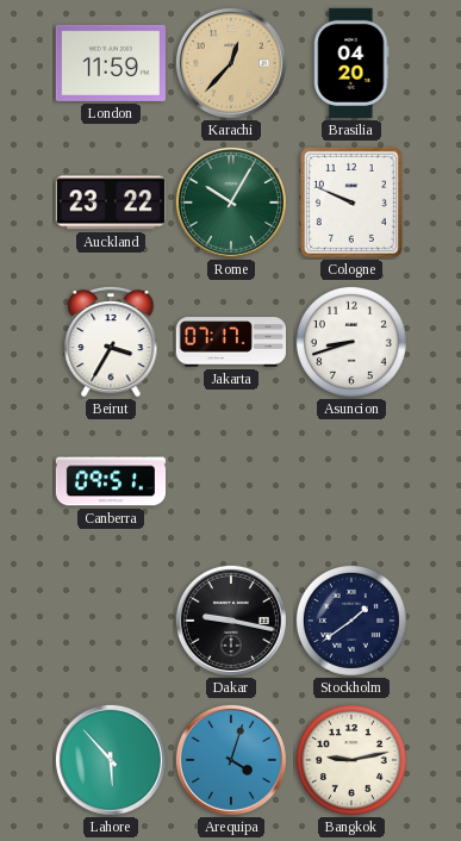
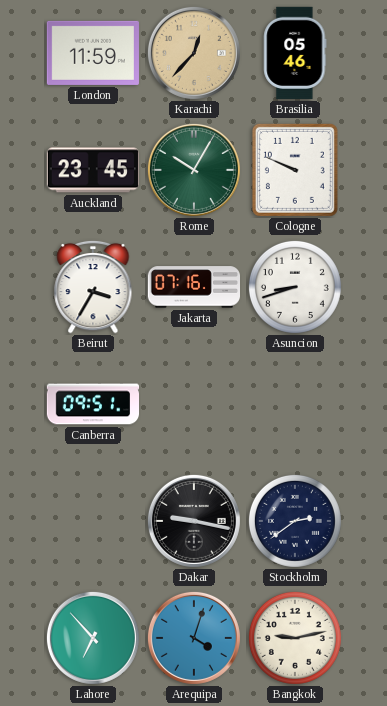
Brasilia: 04:20 -> 05:46
Auckland: 23:22 -> 23:45
Jakarta: 07:17 -> 07:16
Stockholm: 1:39 -> 2:39
Lahore: 5:53 -> 6:53
